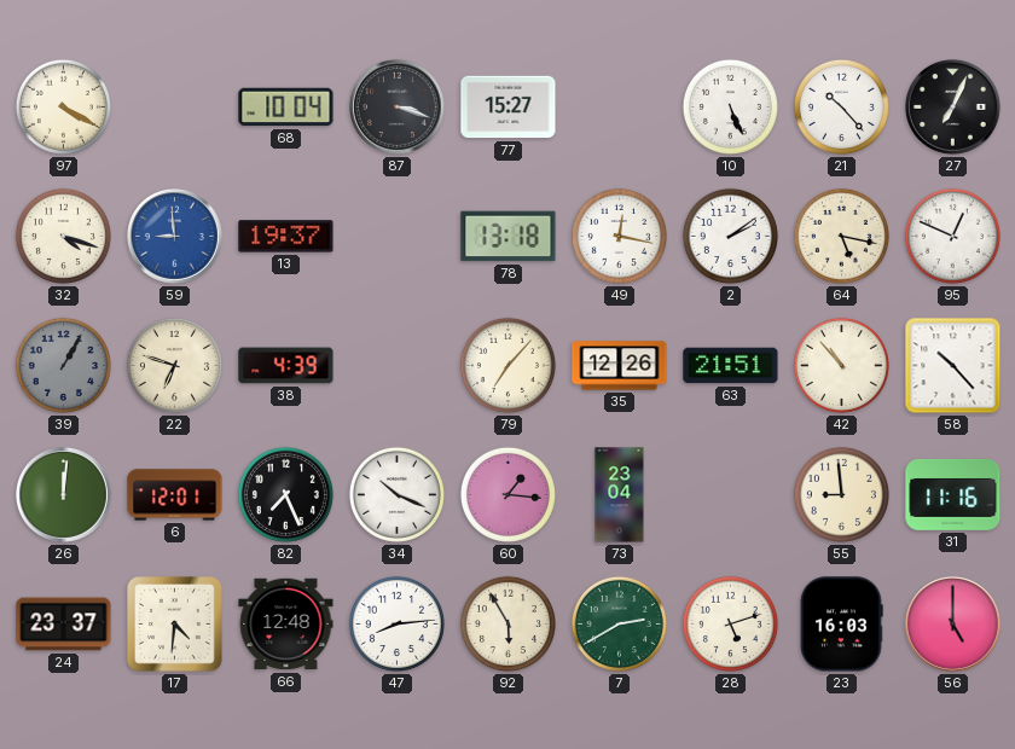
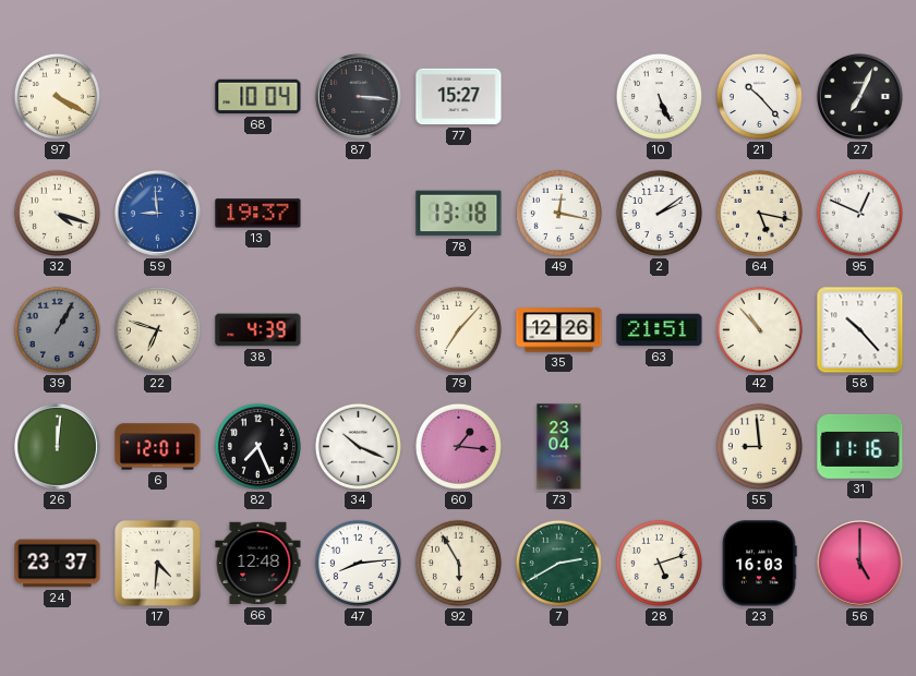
87: 3:18 -> 3:16
